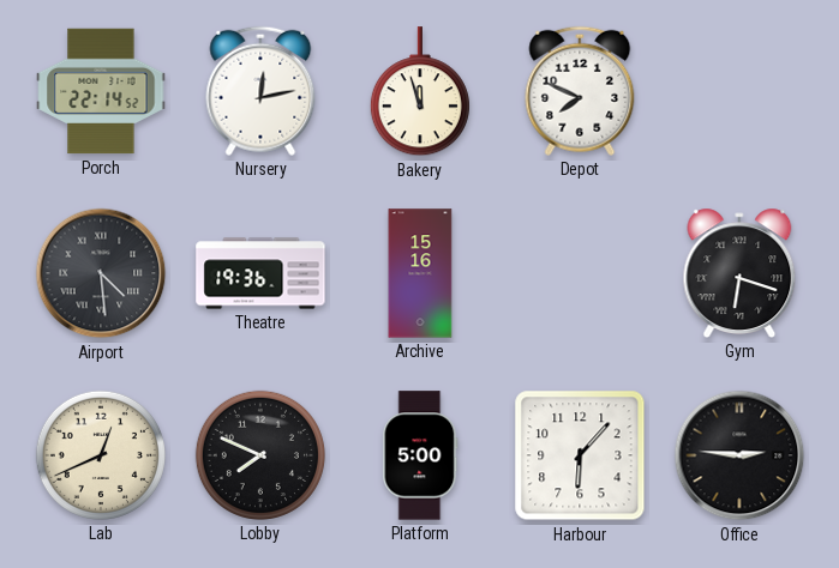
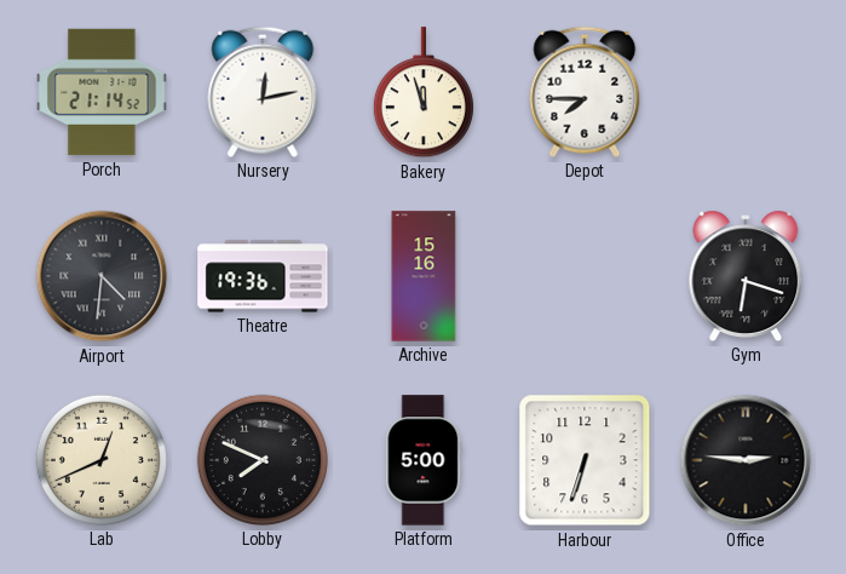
Porch: 22:14 -> 21:14
Depot: 7:49 -> 7:45
Airport: 4:29 -> 4:31
Harbour: 6:07 -> 6:33
